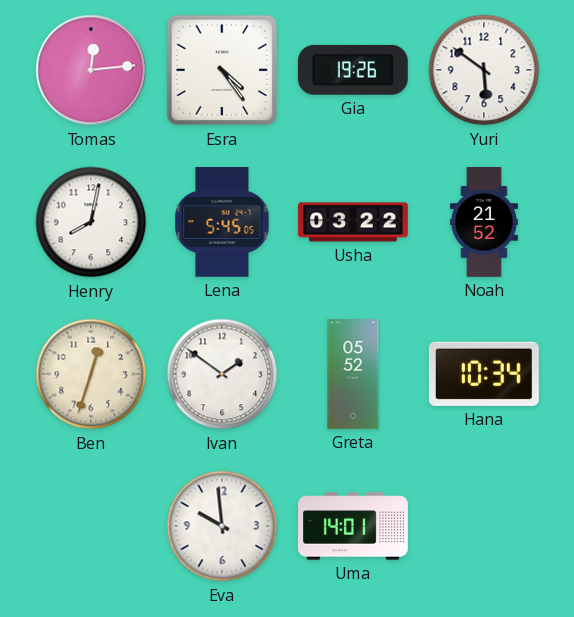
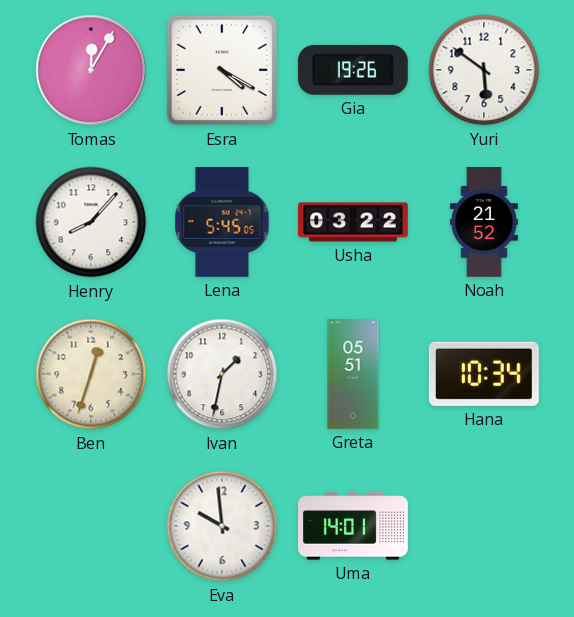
Tomas: 12:14 -> 12:05
Esra: 4:24 -> 4:20
Henry: 8:02 -> 8:07
Ivan: 1:51 -> 1:32
Greta: 05:52 -> 05:51
